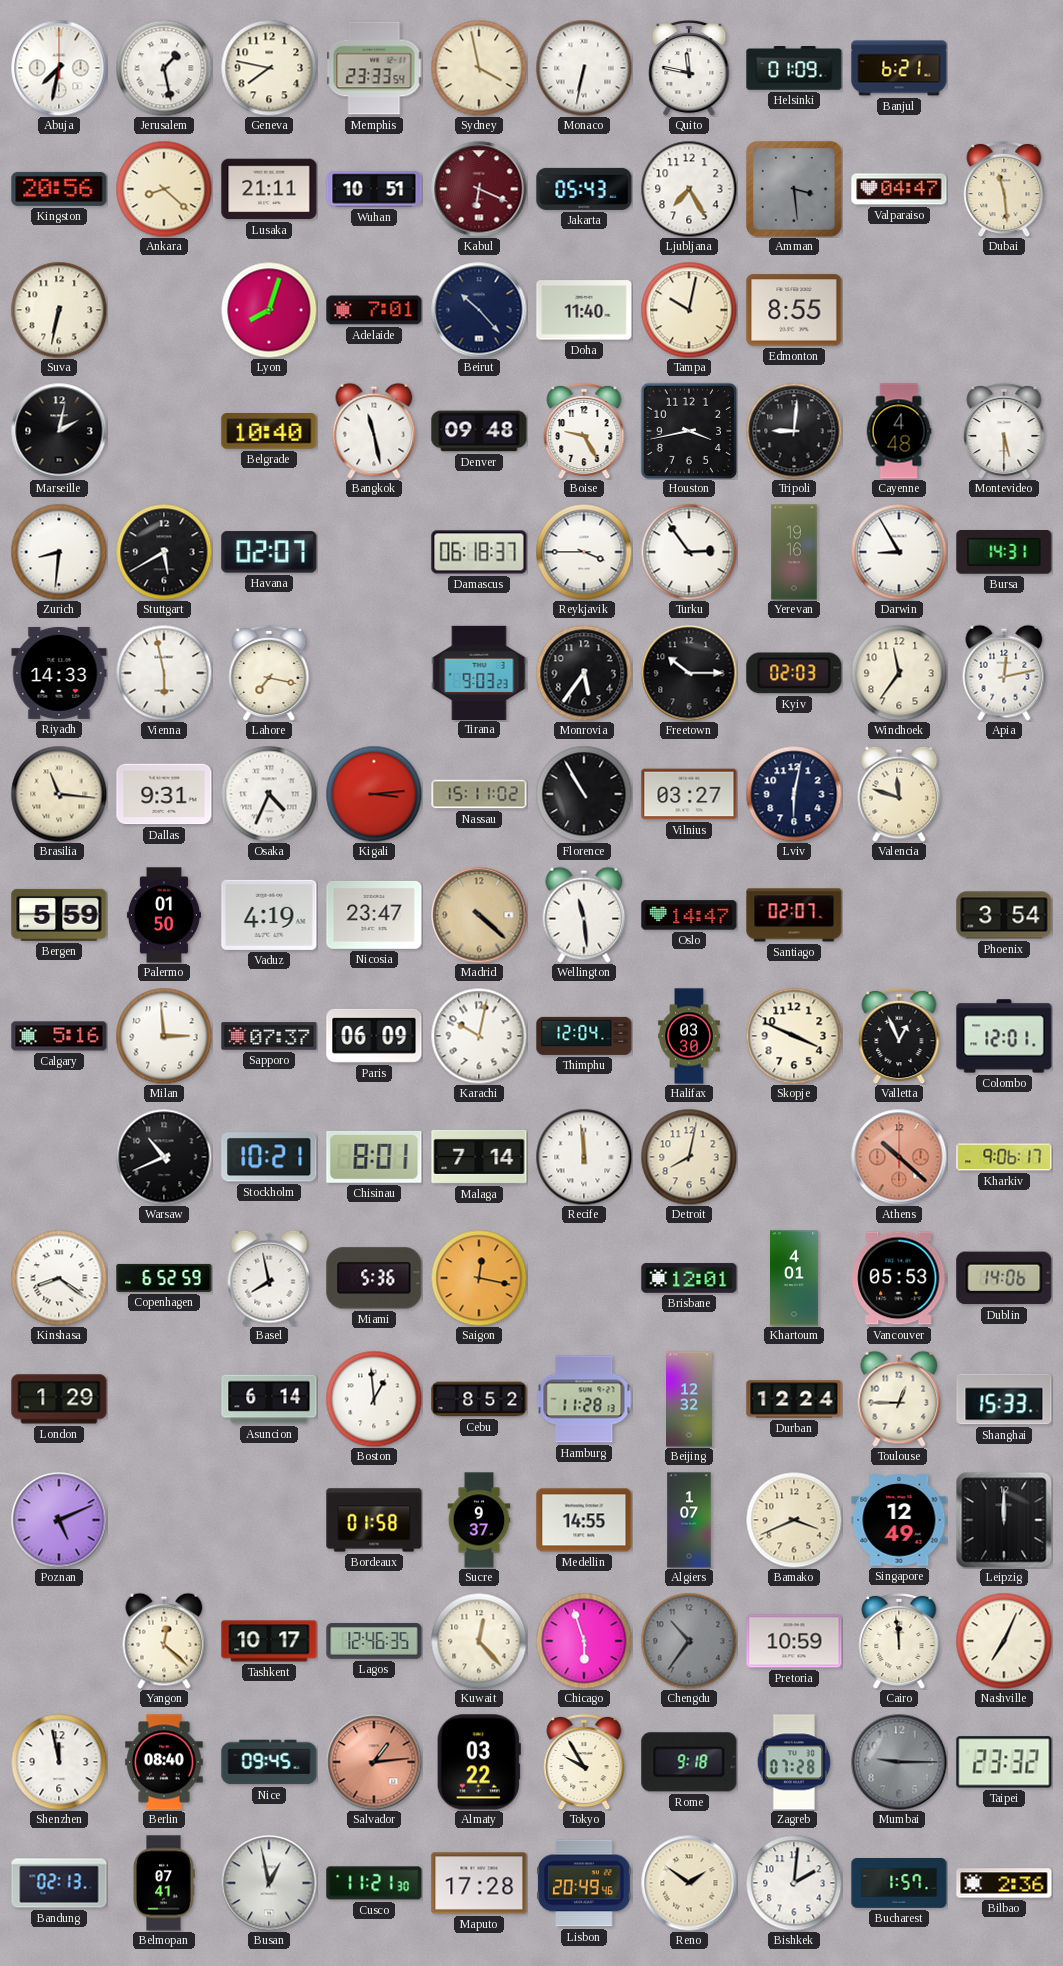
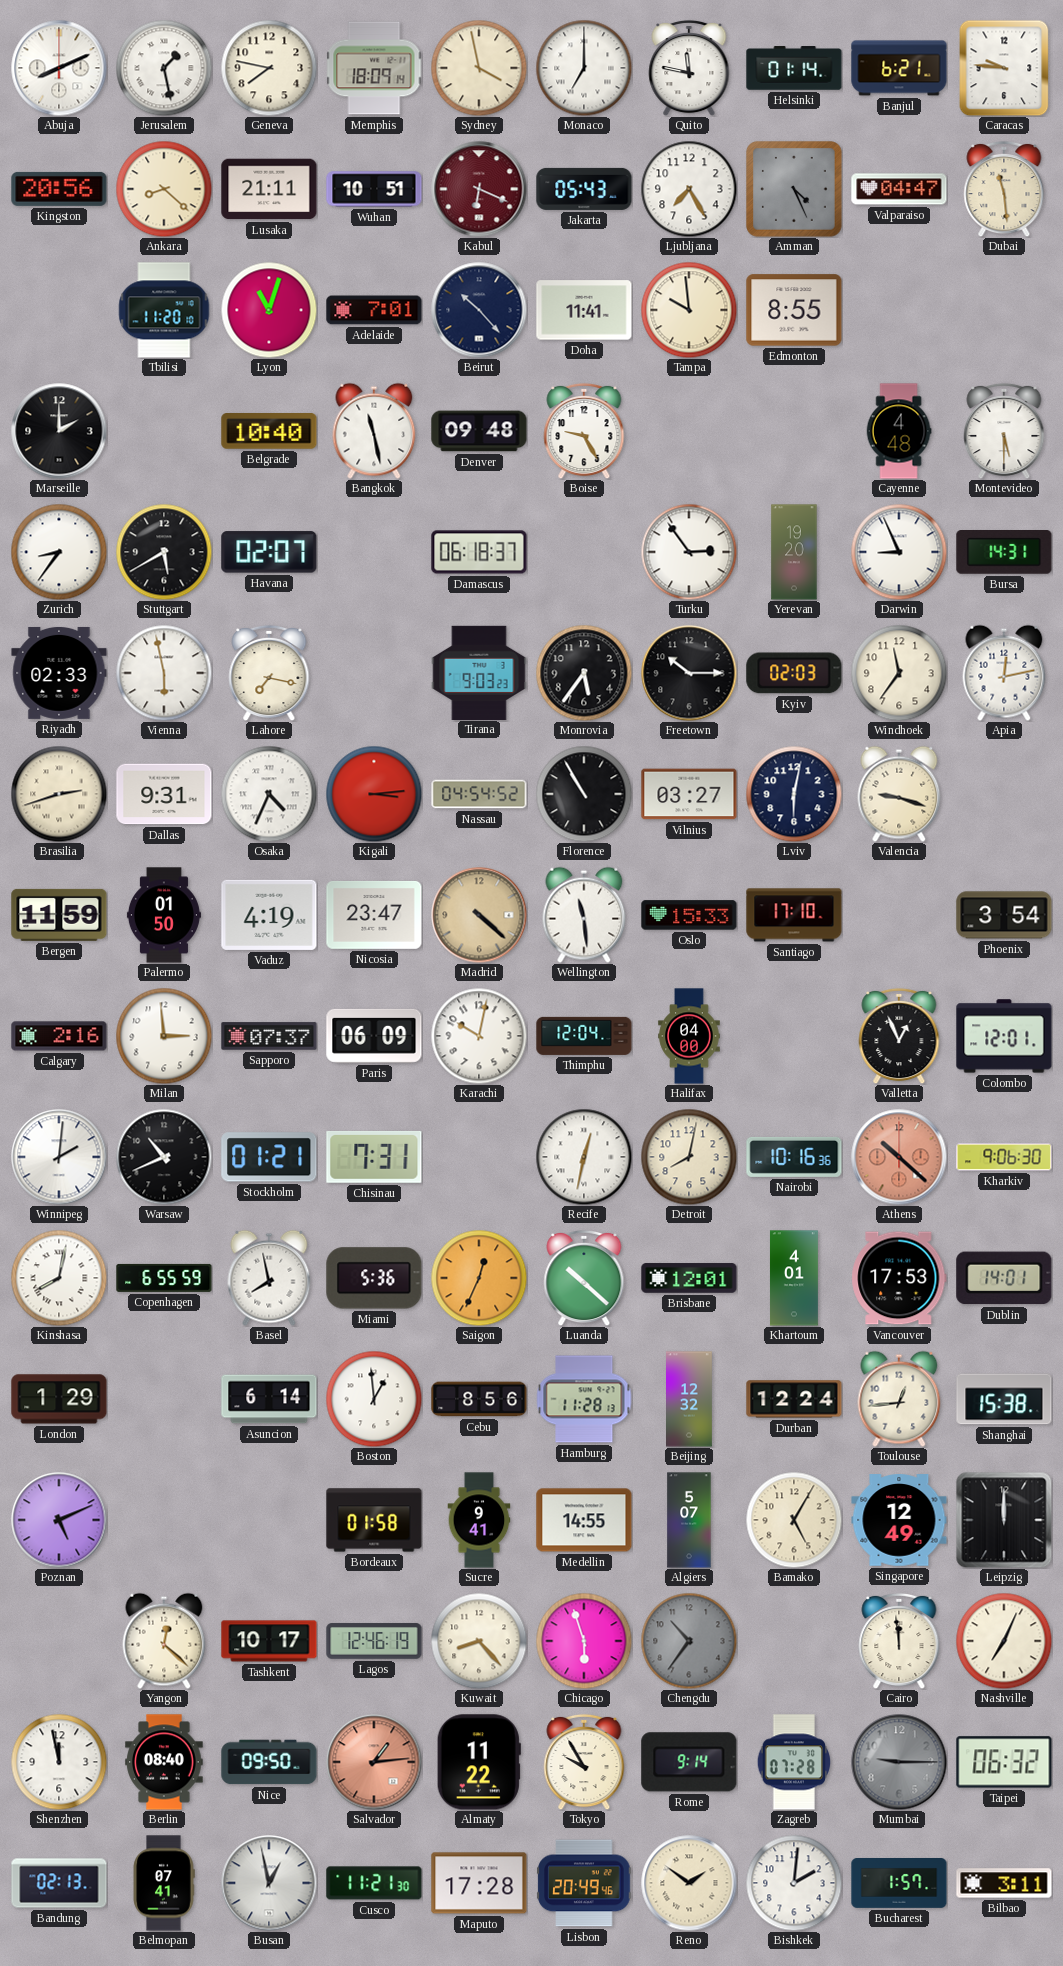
Abuja: 7:32 -> 8:11
Memphis: 23:33 -> 18:09
Monaco: 6:32 -> 7:00
Helsinki: 01:09 -> 01:14
Caracas: none -> 9:46
Amman: 3:29 -> 4:26
Suva: 6:32 -> none
Tbilisi: none -> 11:20
Lyon: 8:03 -> 11:03
Doha: 11:40 -> 11:41
Tampa: 10:02 -> 9:59
Marseille: 2:02 -> 2:00
Houston: 3:43 -> none
Tripoli: 9:01 -> none
Zurich: 8:31 -> 8:36
Reykjavik: 3:45 -> none
Yerevan: 19:16 -> 19:20
Darwin: 8:55 -> 8:56
Riyadh: 14:33 -> 02:33
Brasilia: 11:16 -> 2:42
Nassau: 15:11 -> 04:54
Valencia: 11:48 -> 9:18
Bergen: 5:59 -> 11:59
Oslo: 14:47 -> 15:33
Santiago: 02:07 -> 17:10
Calgary: 5:16 -> 2:16
Halifax: 03:30 -> 04:00
Skopje: 3:49 -> none
Winnipeg: none -> 2:01
Stockholm: 10:21 -> 01:21
Chisinau: 8:01 -> 7:31
Malaga: 7:14 -> none
Recife: 11:59 -> 12:32
Nairobi: none -> 10:16
Kharkiv: 9:06:17 -> 9:06:30
Kinshasa: 8:21 -> 8:02
Copenhagen: 6:52 -> 6:55
Saigon: 12:17 -> 12:34
Luanda: none -> 10:22
Vancouver: 05:53 -> 17:53
Dublin: 14:06 -> 14:01
Cebu: 8:52 -> 8:56
Toulouse: 12:45 -> 12:44
Shanghai: 15:33 -> 15:38
Sucre: 9:37 -> 9:41
Algiers: 1:07 -> 5:07
Bamako: 3:41 -> 5:05
Lagos: 12:46:35 -> 12:46:19
Kuwait: 12:23 -> 8:23
Pretoria: 10:59 -> none
Nice: 09:45 -> 09:50
Almaty: 03:22 -> 11:22
Rome: 9:18 -> 9:14
Taipei: 23:32 -> 06:32
Bilbao: 2:36 -> 3:11
